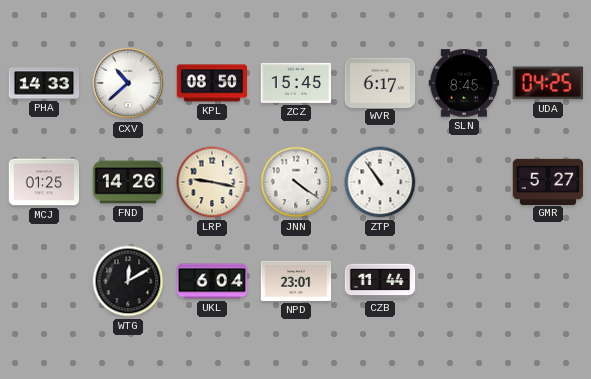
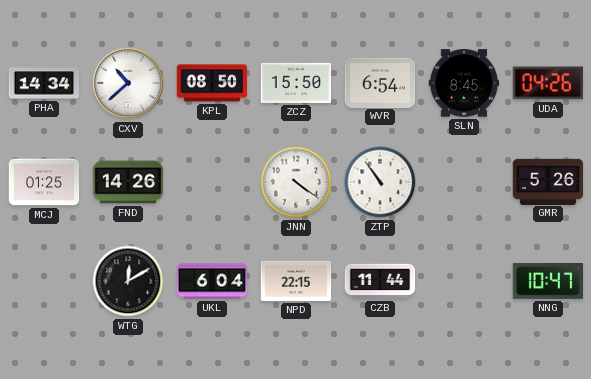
PHA: 14:33 -> 14:34
ZCZ: 15:45 -> 15:50
WVR: 6:17 -> 6:54
UDA: 04:25 -> 04:26
LRP: 9:17 -> none
GMR: 5:27 -> 5:26
NPD: 23:01 -> 22:15
NNG: none -> 10:47
